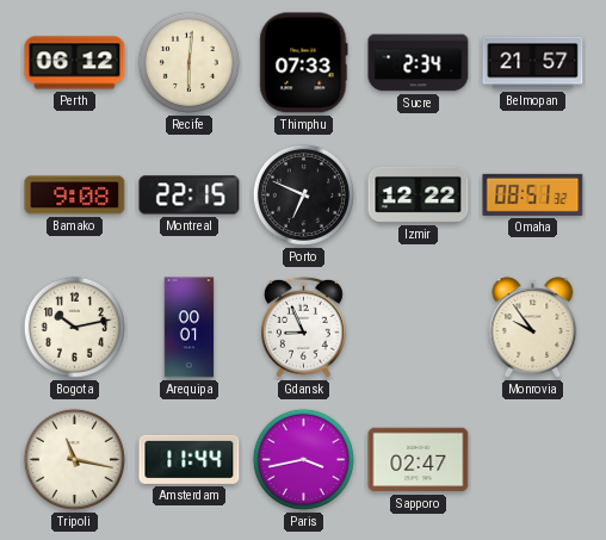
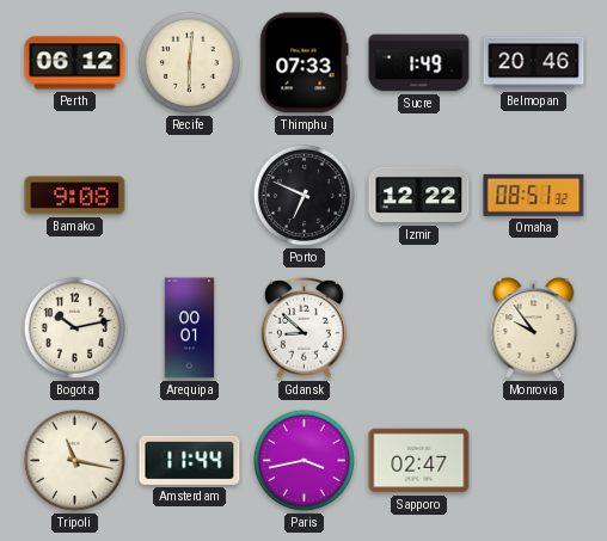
Sucre: 2:34 -> 1:49
Belmopan: 21:57 -> 20:46
Montreal: 22:15 -> none
Gdansk: 8:56 -> 8:52
